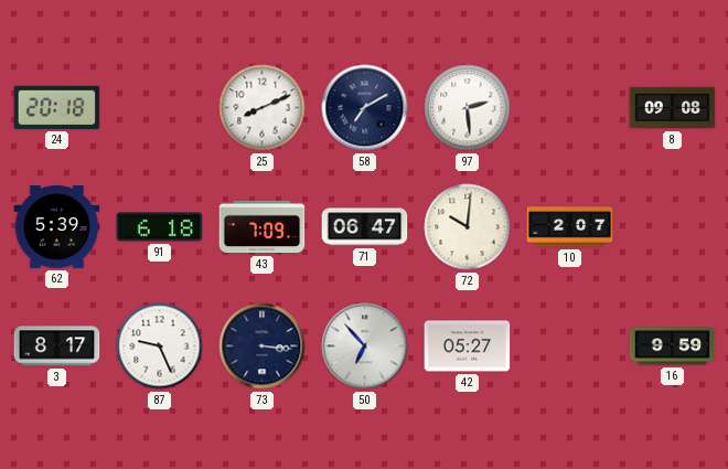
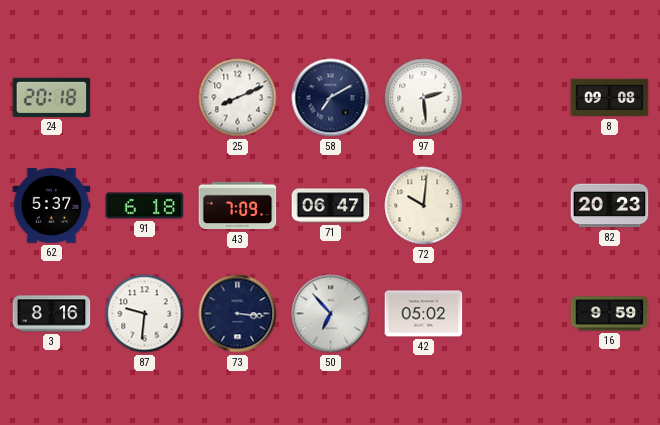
62: 5:39 -> 5:37
10: 2:07 -> none
82: none -> 20:23
3: 8:17 -> 8:16
87: 9:26 -> 9:31
42: 05:27 -> 05:02
